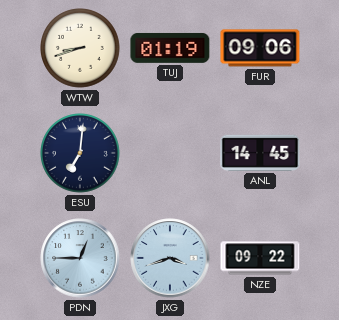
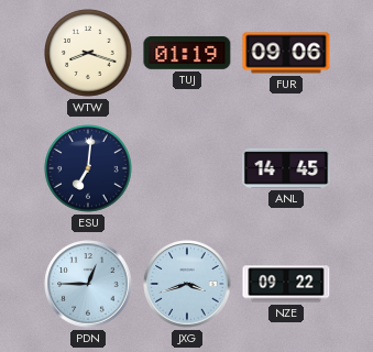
WTW: 8:42 -> 8:18
